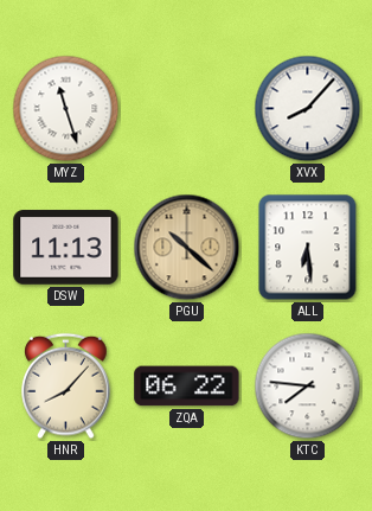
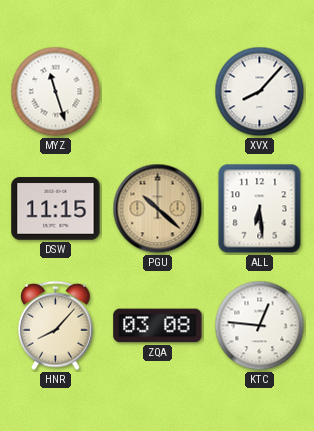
DSW: 11:13 -> 11:15
ZQA: 06:22 -> 03:08
KTC: 7:46 -> 12:46
